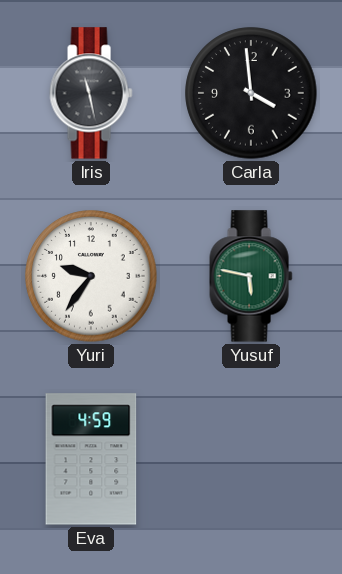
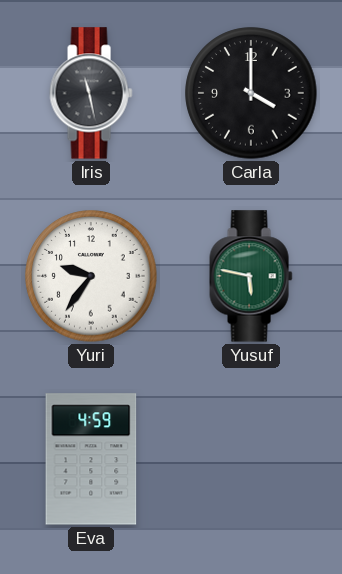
Carla: 3:59 -> 4:00
